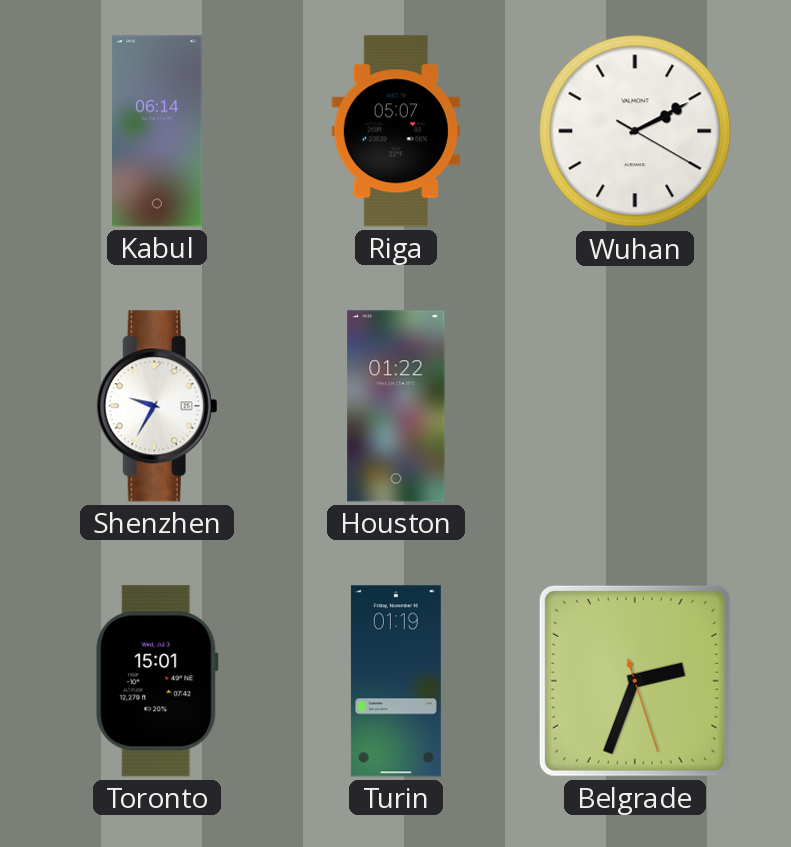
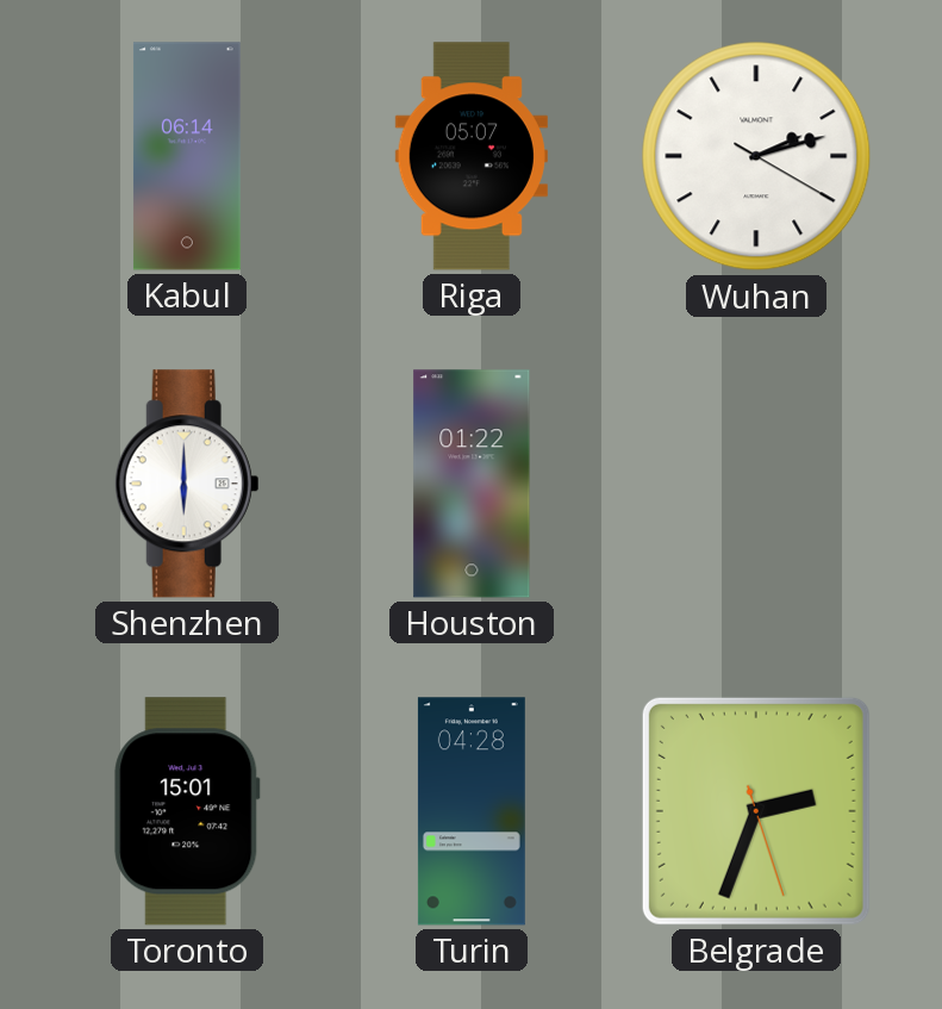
Wuhan: 2:10 -> 2:12
Shenzhen: 9:35 -> 6:00
Turin: 01:19 -> 04:28
